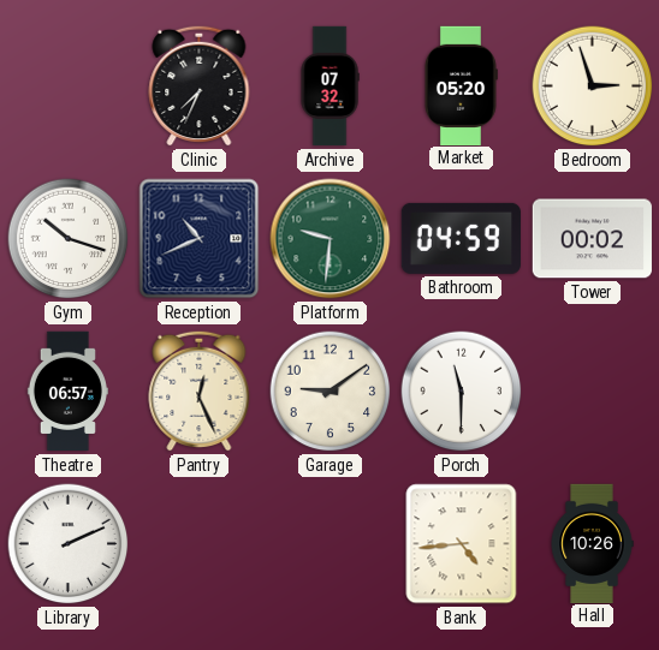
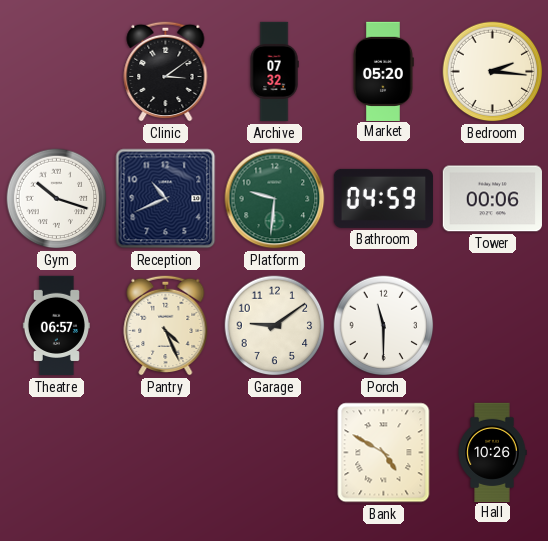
Clinic: 7:34 -> 3:09
Bedroom: 2:57 -> 2:16
Tower: 00:02 -> 00:06
Pantry: 12:26 -> 4:26
Library: 2:11 -> none
Bank: 4:44 -> 4:50
